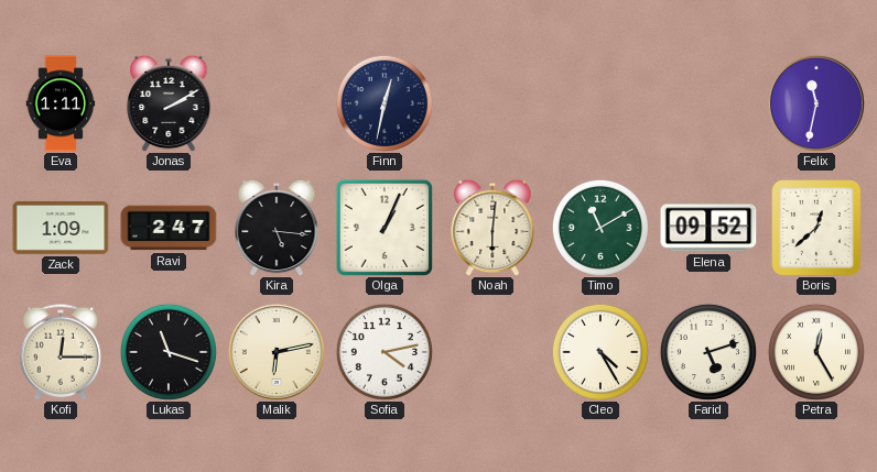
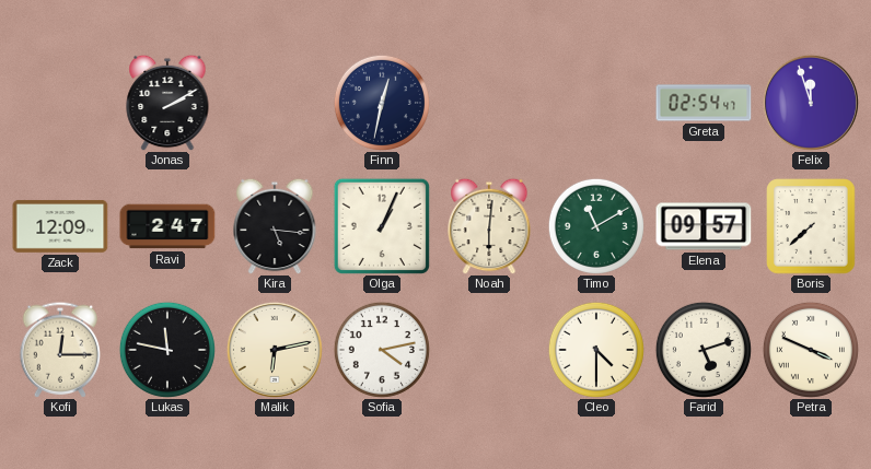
Eva: 1:11 -> none
Greta: none -> 02:54
Felix: 11:32 -> 11:57
Zack: 1:09 -> 12:09
Elena: 09:52 -> 09:57
Boris: 12:38 -> 7:38
Lukas: 11:18 -> 11:47
Cleo: 4:25 -> 4:30
Petra: 12:25 -> 3:49
